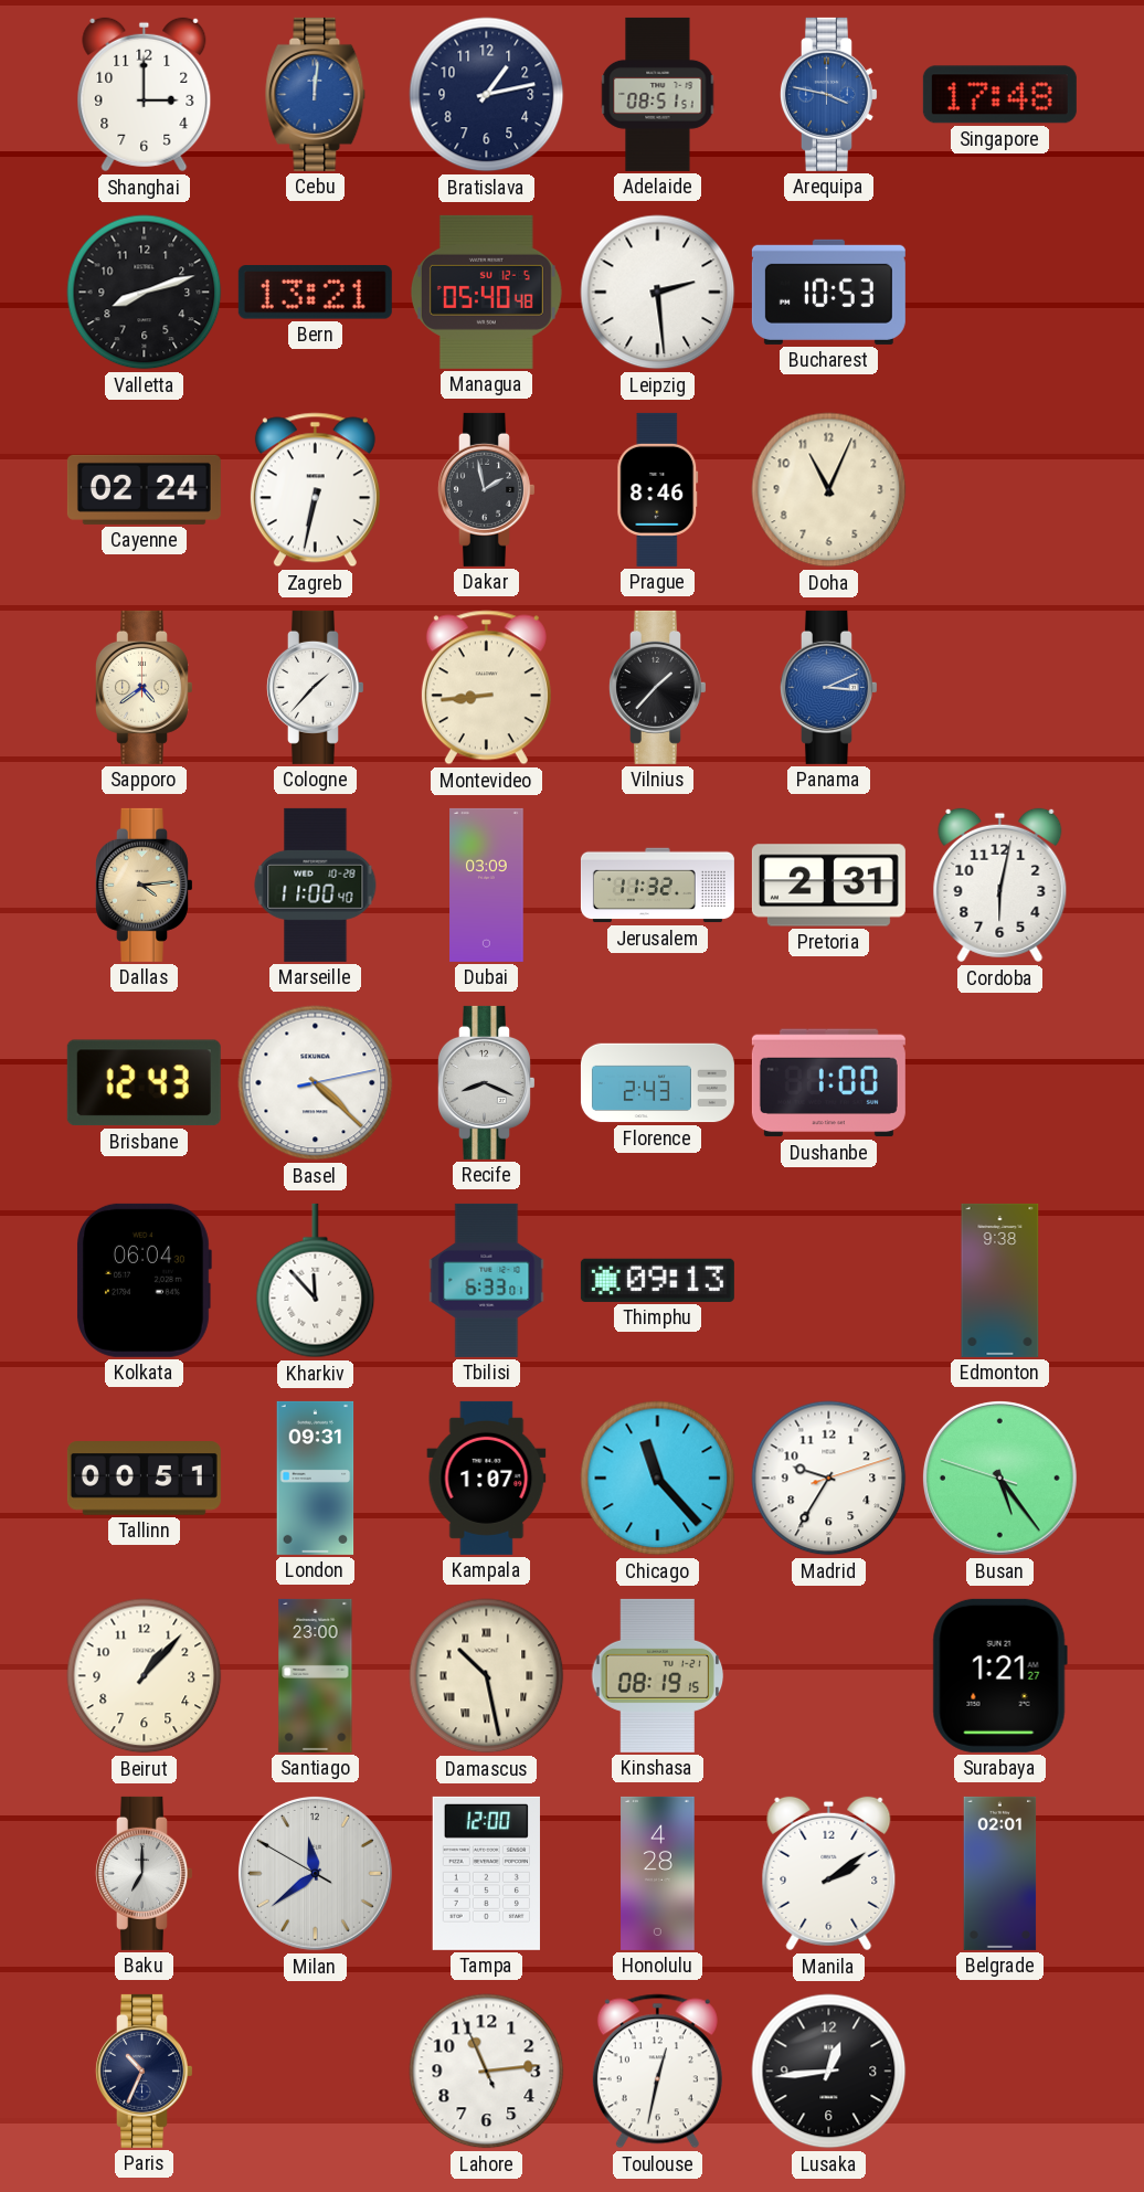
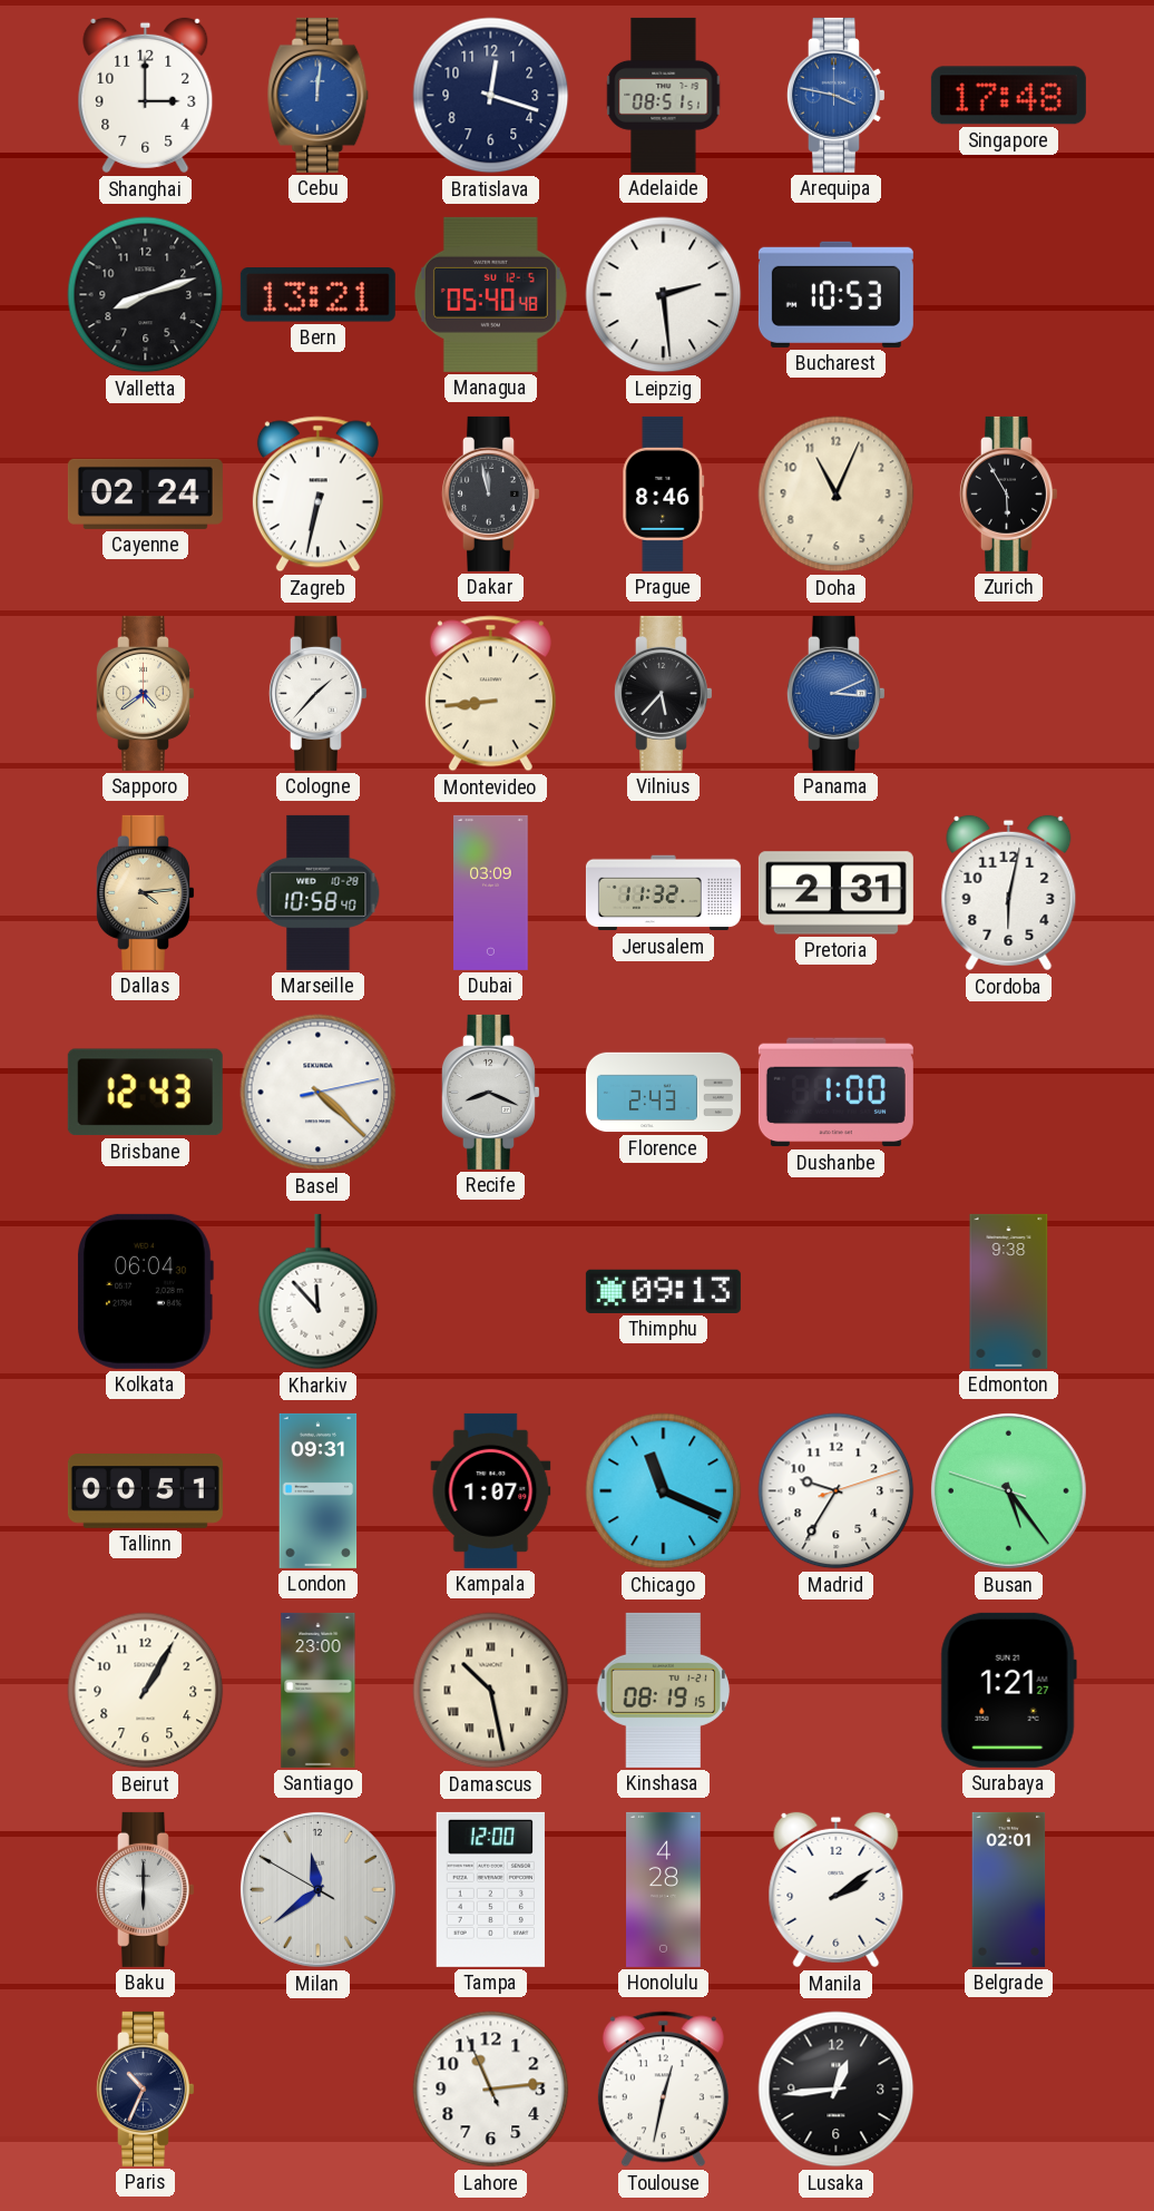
Bratislava: 1:13 -> 12:18
Dakar: 1:58 -> 11:58
Zurich: none -> 5:55
Vilnius: 1:37 -> 5:37
Marseille: 11:00 -> 10:58
Tbilisi: 6:33 -> none
Chicago: 11:23 -> 11:19
Beirut: 1:07 -> 1:05
Baku: 7:00 -> 6:00
